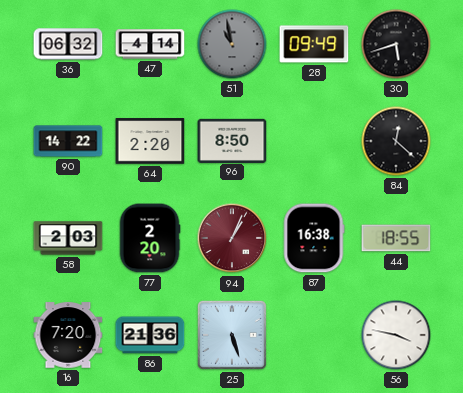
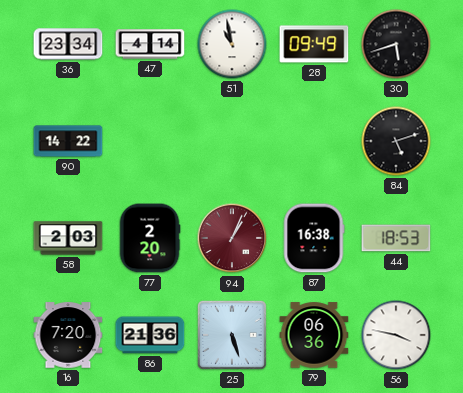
36: 06:32 -> 23:34
51 dial: grey -> white
64: 2:20 -> none
96: 8:50 -> none
84: 12:22 -> 5:12
44: 18:55 -> 18:53
79: none -> 06:36
